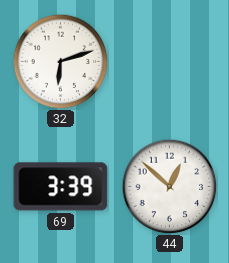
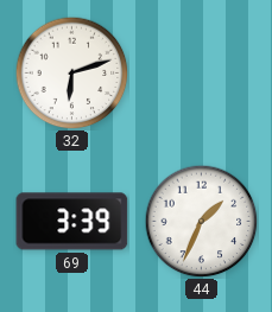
44: 12:52 -> 1:34
